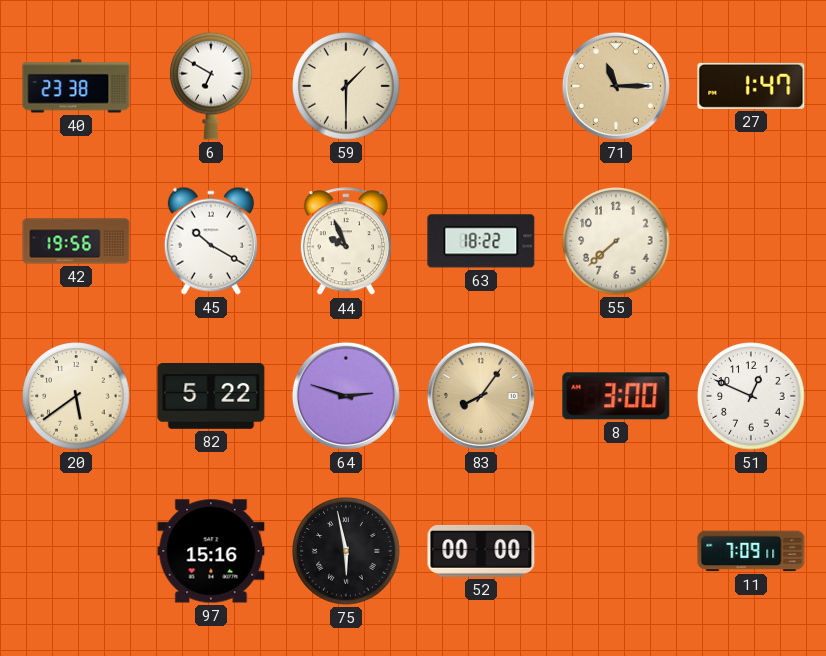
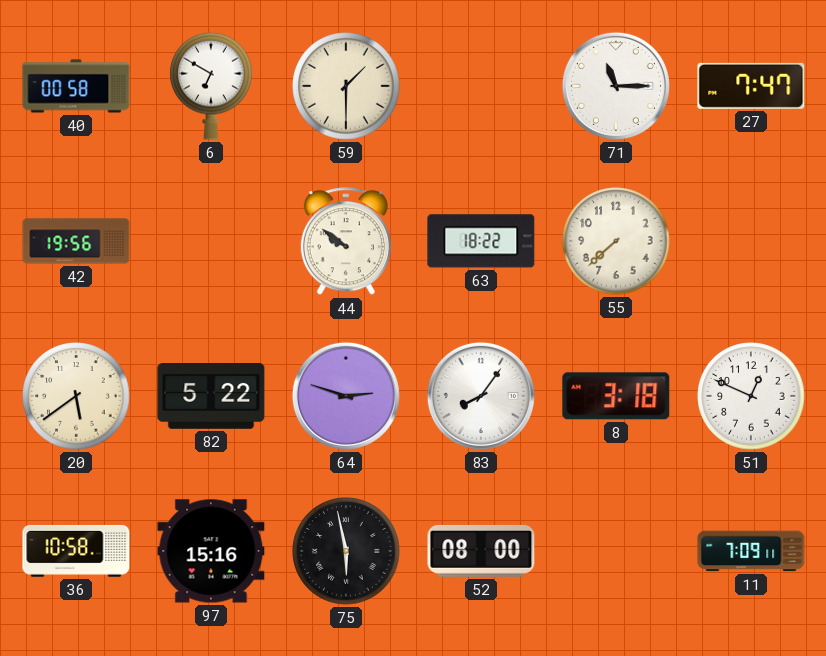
40: 23:38 -> 00:58
71 dial: champagne -> white
27: 1:47 -> 7:47
45: 10:20 -> none
44: 9:56 -> 9:51
83 dial: champagne -> white
8: 3:00 -> 3:18
36: none -> 10:58
52: 00:00 -> 08:00
